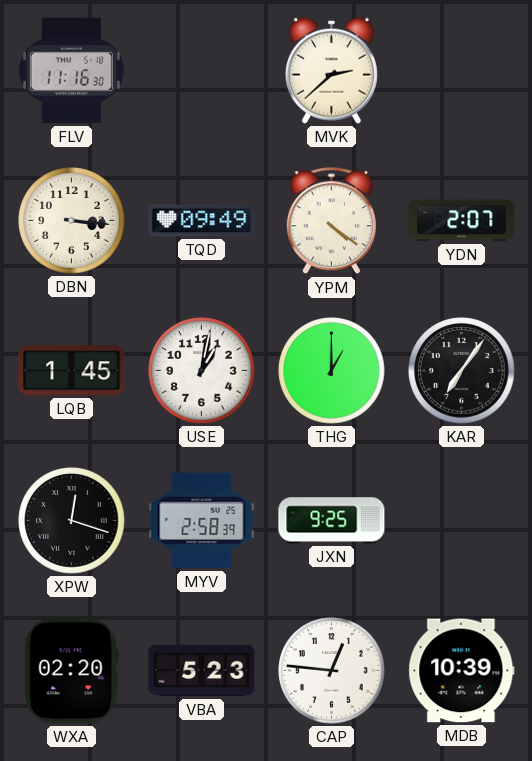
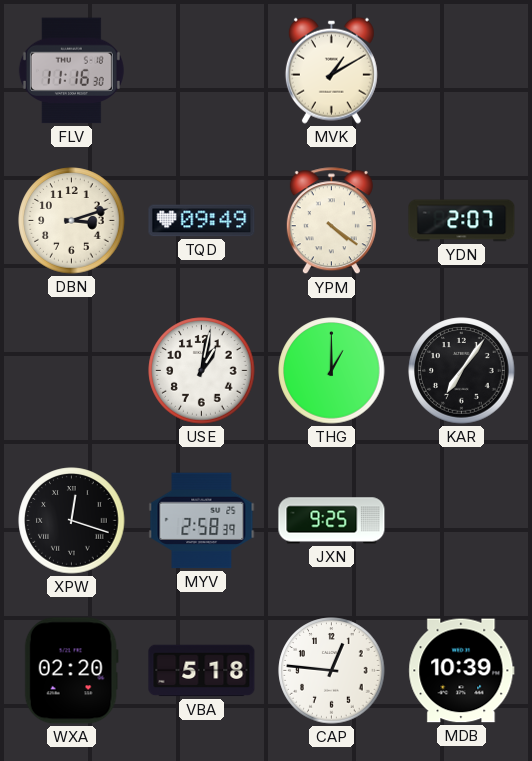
MVK: 2:38 -> 1:10
DBN: 3:16 -> 3:12
LQB: 1:45 -> none
VBA: 5:23 -> 5:18
